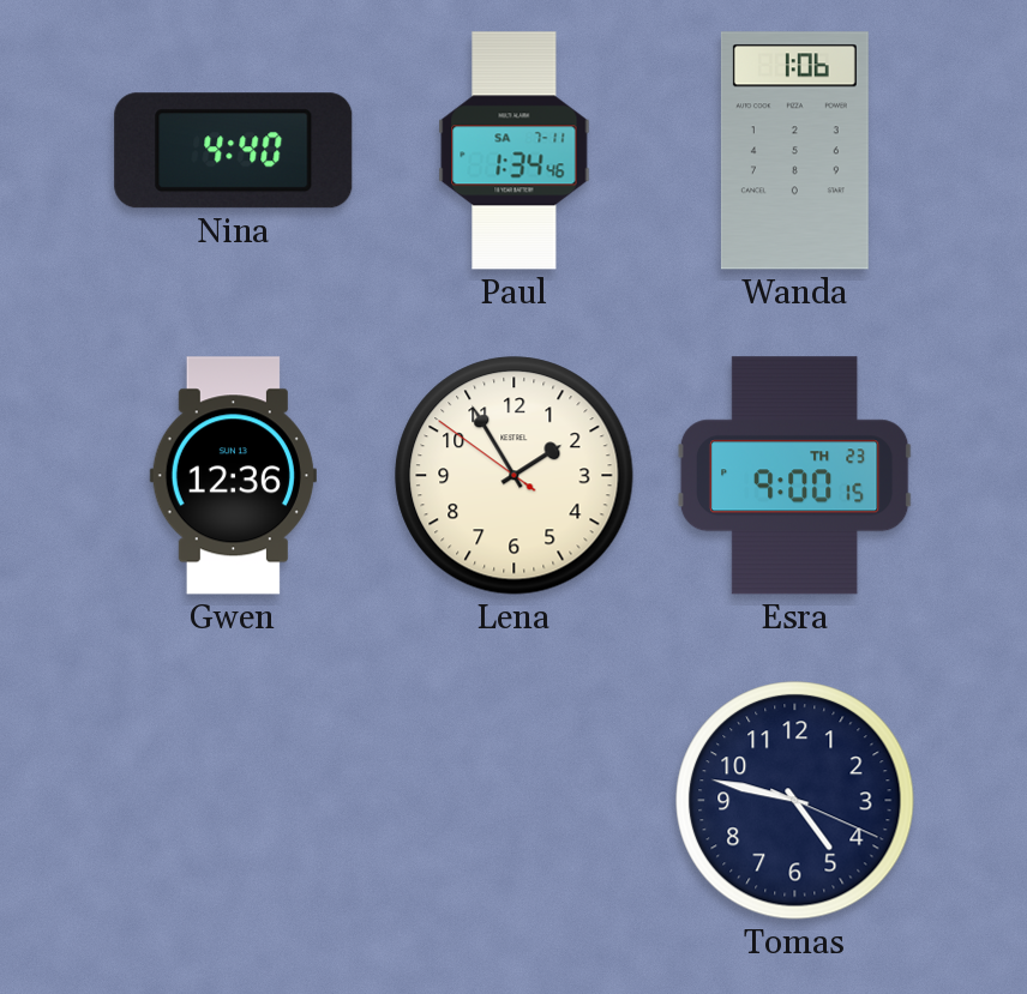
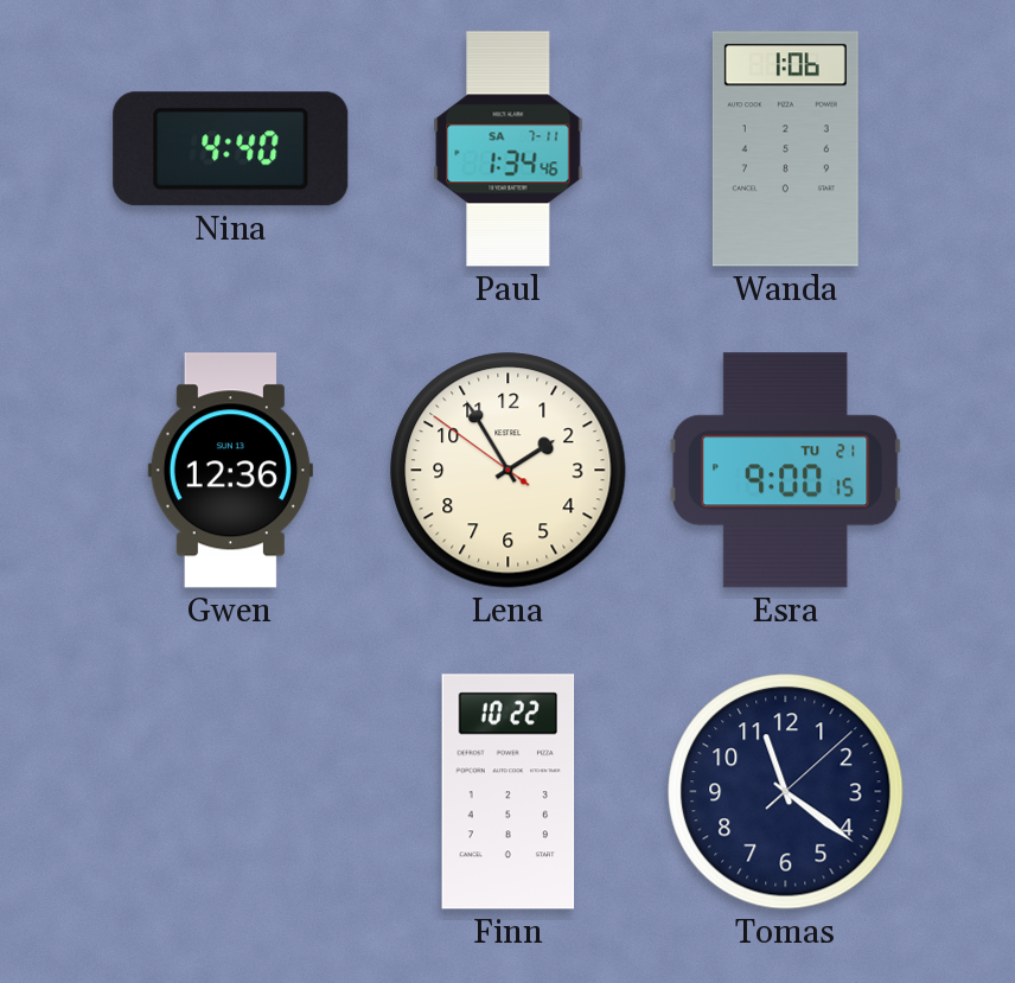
Esra date: TH 23 -> TU 21
Finn: none -> 10:22
Tomas: 4:47 -> 11:21
